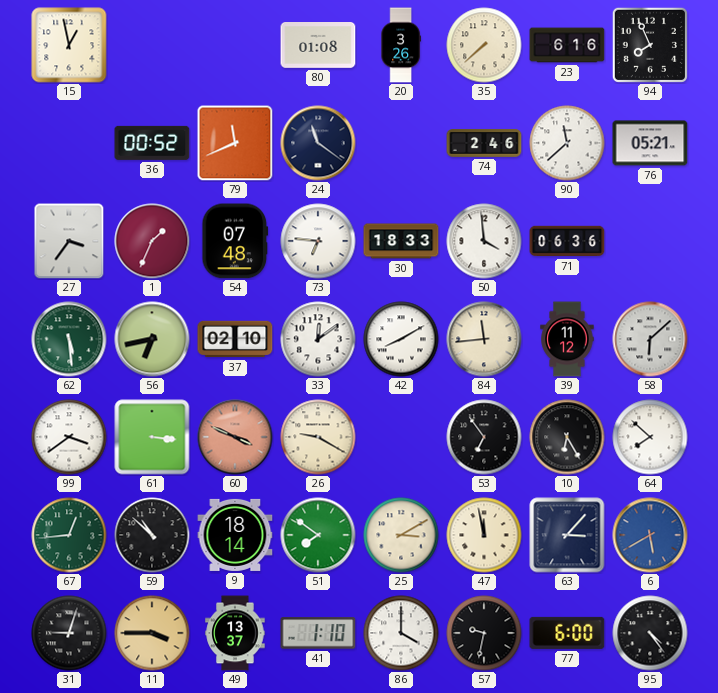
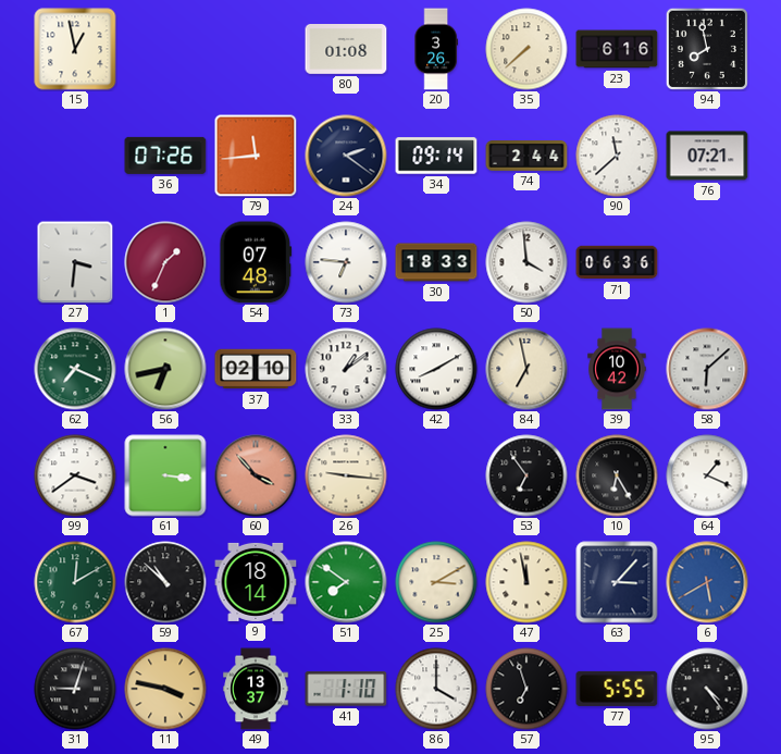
94: 7:56 -> 7:58
36: 00:52 -> 07:26
79: 11:41 -> 11:44
24: 11:21 -> 2:21
34: none -> 09:14
74: 2:46 -> 2:44
76: 05:21 -> 07:21
27: 3:36 -> 3:31
62: 5:29 -> 7:19
33: 12:09 -> 1:09
84: 11:44 -> 6:58
39: 11:12 -> 10:42
60: 3:49 -> 3:53
26: 9:20 -> 9:16
64: 7:52 -> 1:19
67: 12:44 -> 12:10
11: 3:45 -> 3:47
57: 9:32 -> 6:57
77: 6:00 -> 5:55
